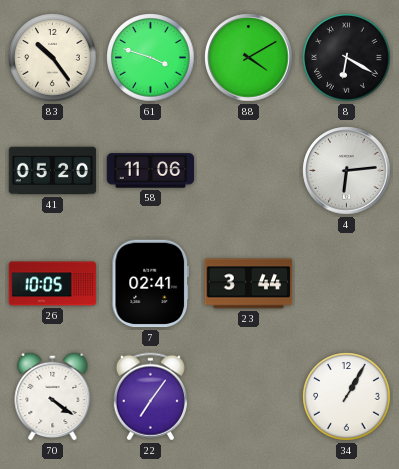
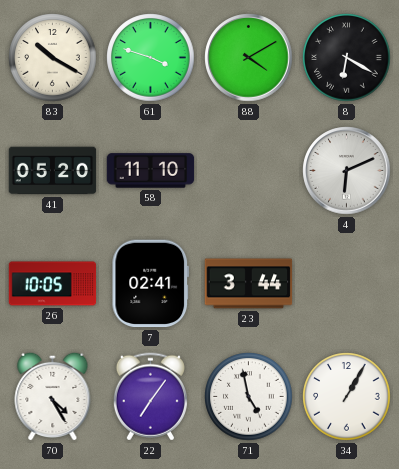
83: 10:24 -> 10:20
58: 11:06 -> 11:10
4: 6:14 -> 6:11
70: 4:21 -> 4:25
71: none -> 4:58
